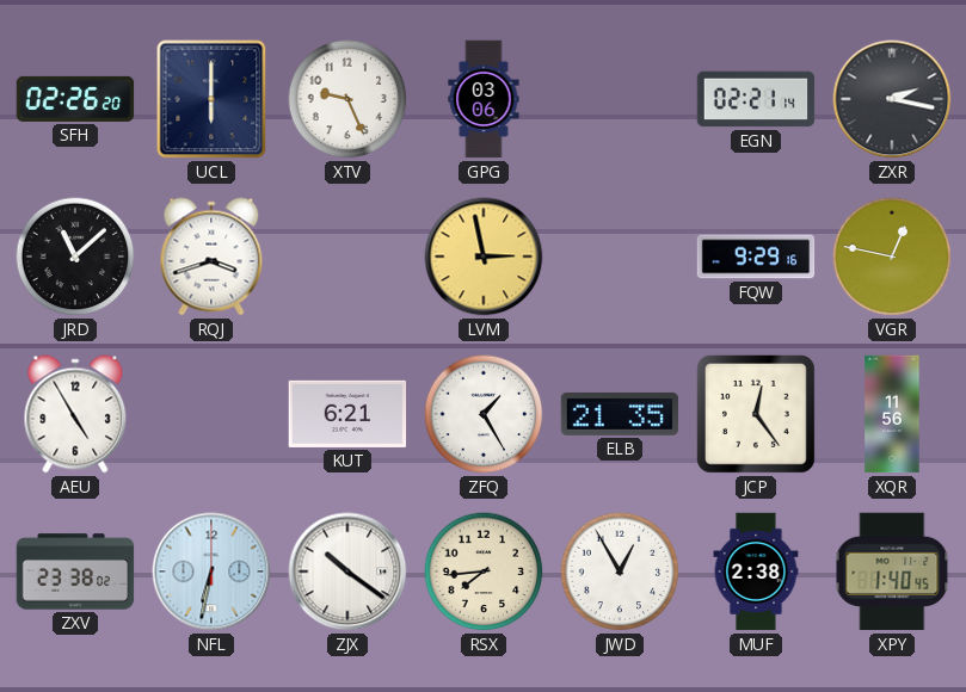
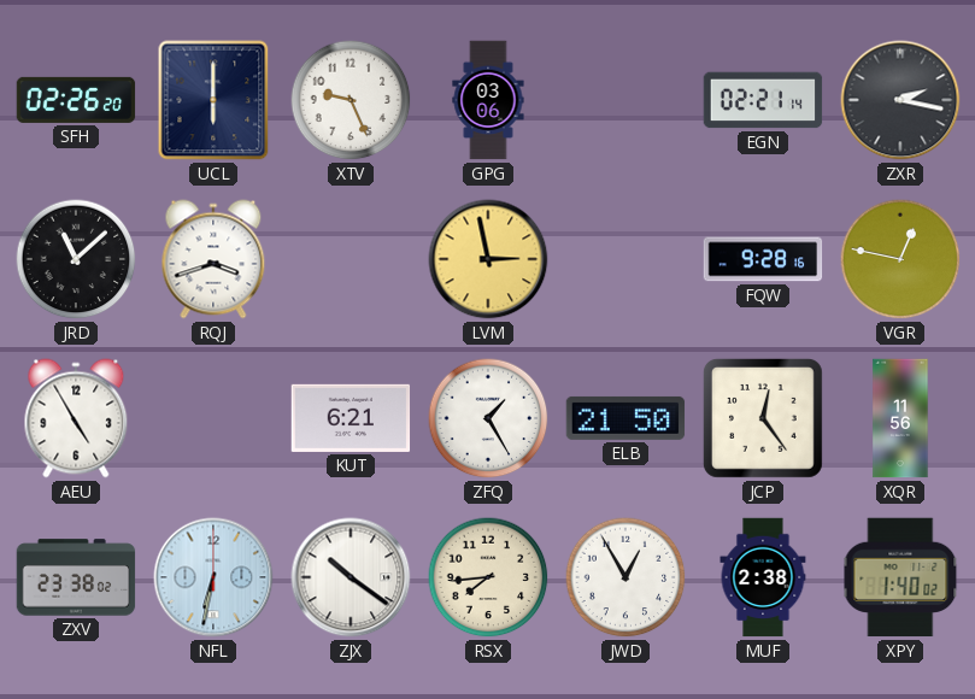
FQW: 9:29 -> 9:28
ELB: 21:35 -> 21:50
XPY: 1:40:45 -> 1:40:02
